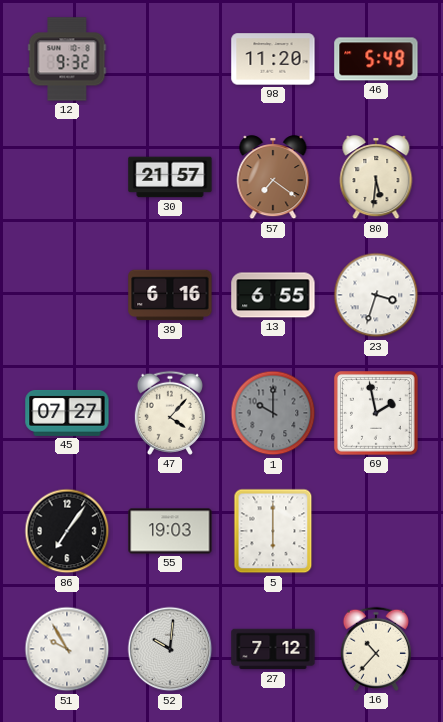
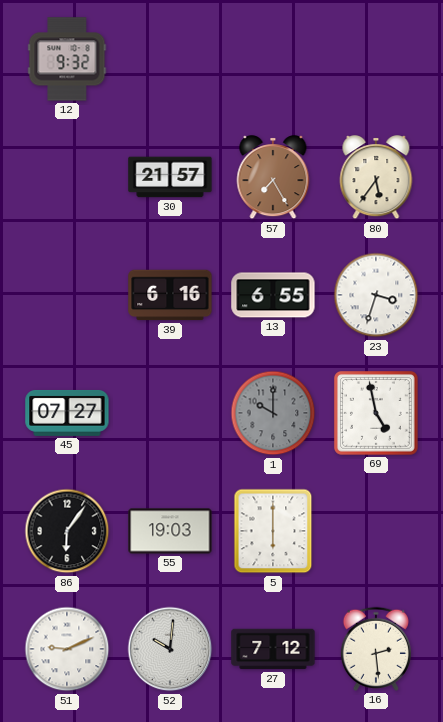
98: 11:20 -> none
46: 5:49 -> none
57: 7:21 -> 7:25
80: 5:31 -> 5:36
47: 4:07 -> none
69: 1:58 -> 4:58
86: 7:06 -> 6:06
51: 9:55 -> 9:11
16: 10:37 -> 2:29
